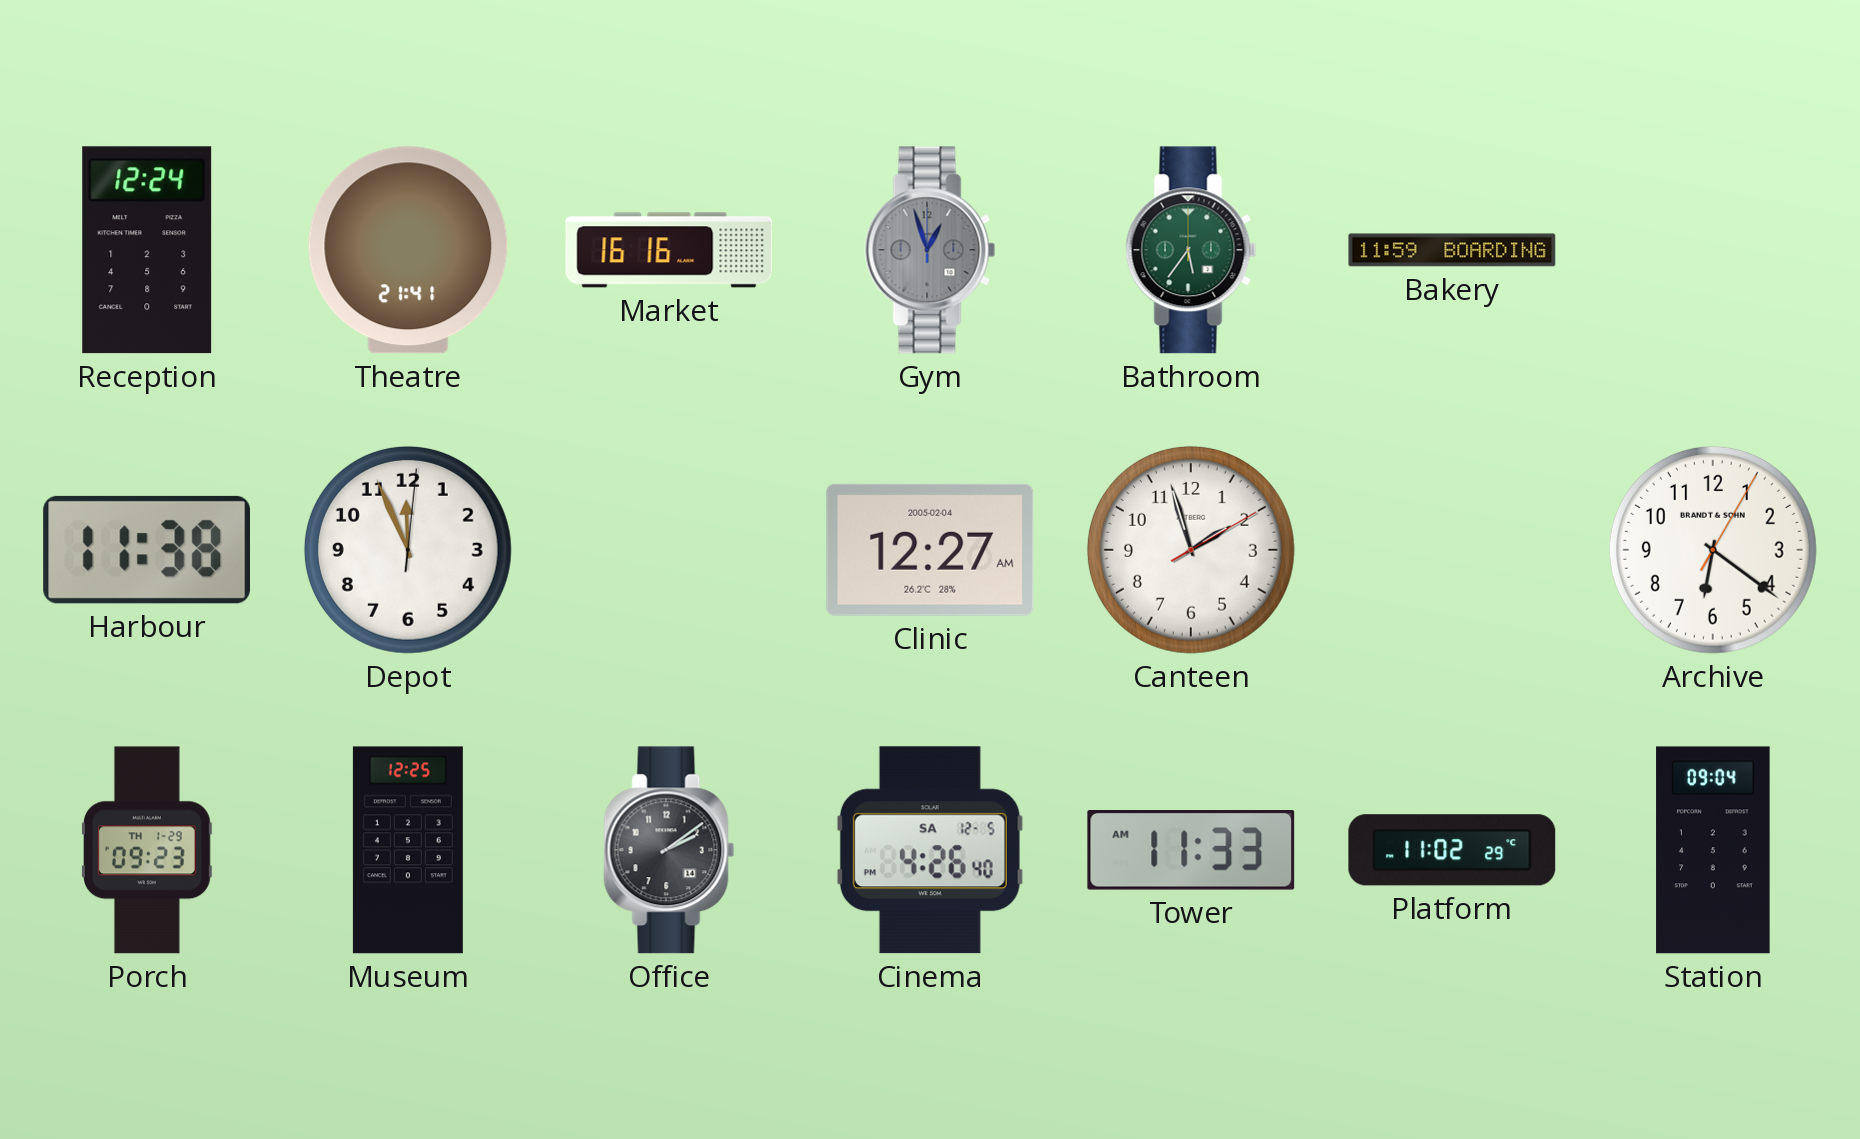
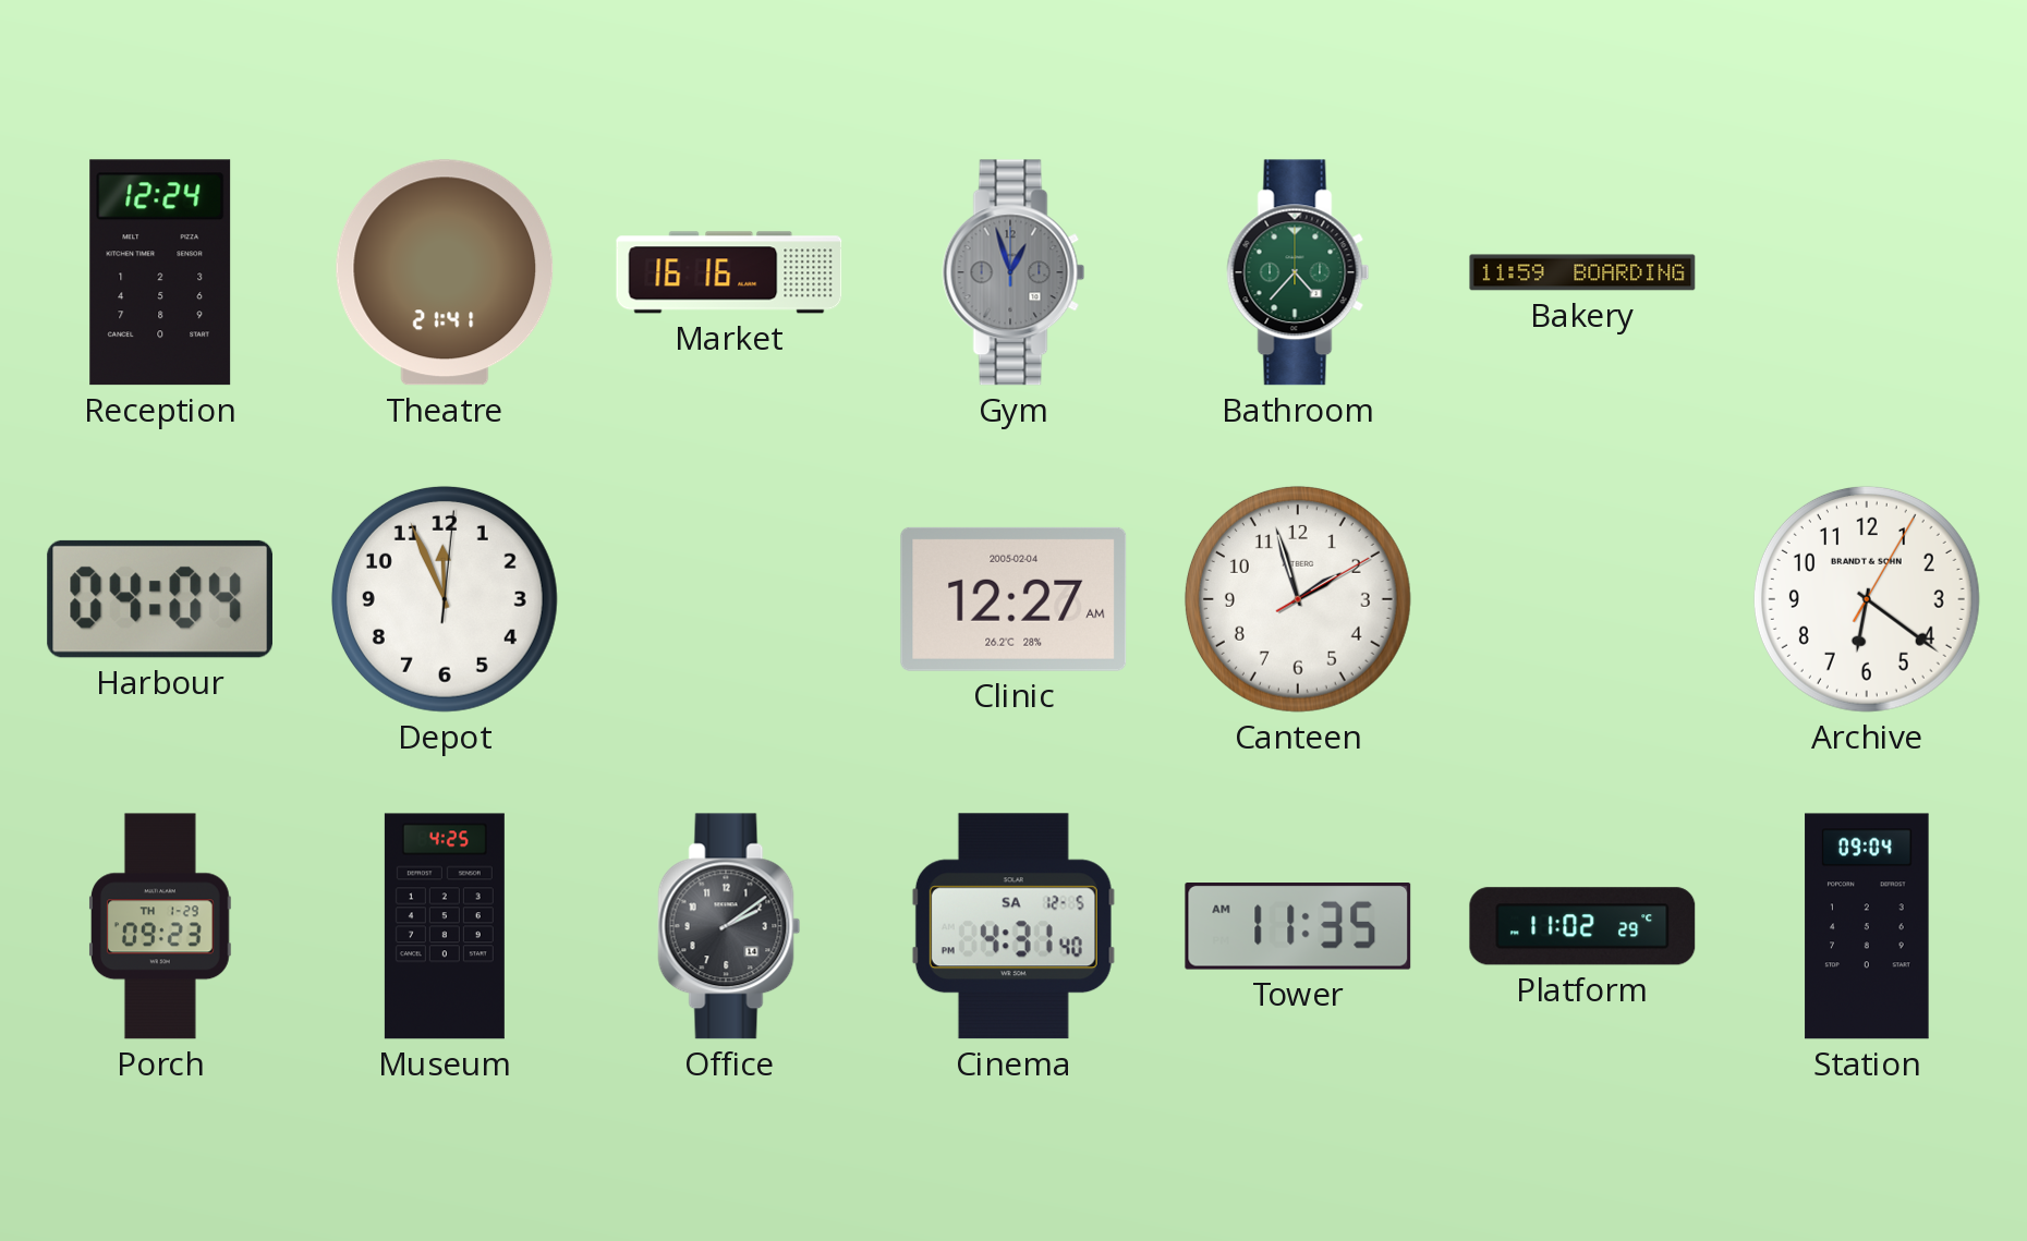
Bathroom: 5:36 -> 4:37
Harbour: 11:38 -> 04:04
Museum: 12:25 -> 4:25
Cinema: 4:26 -> 4:31
Tower: 11:33 -> 11:35
